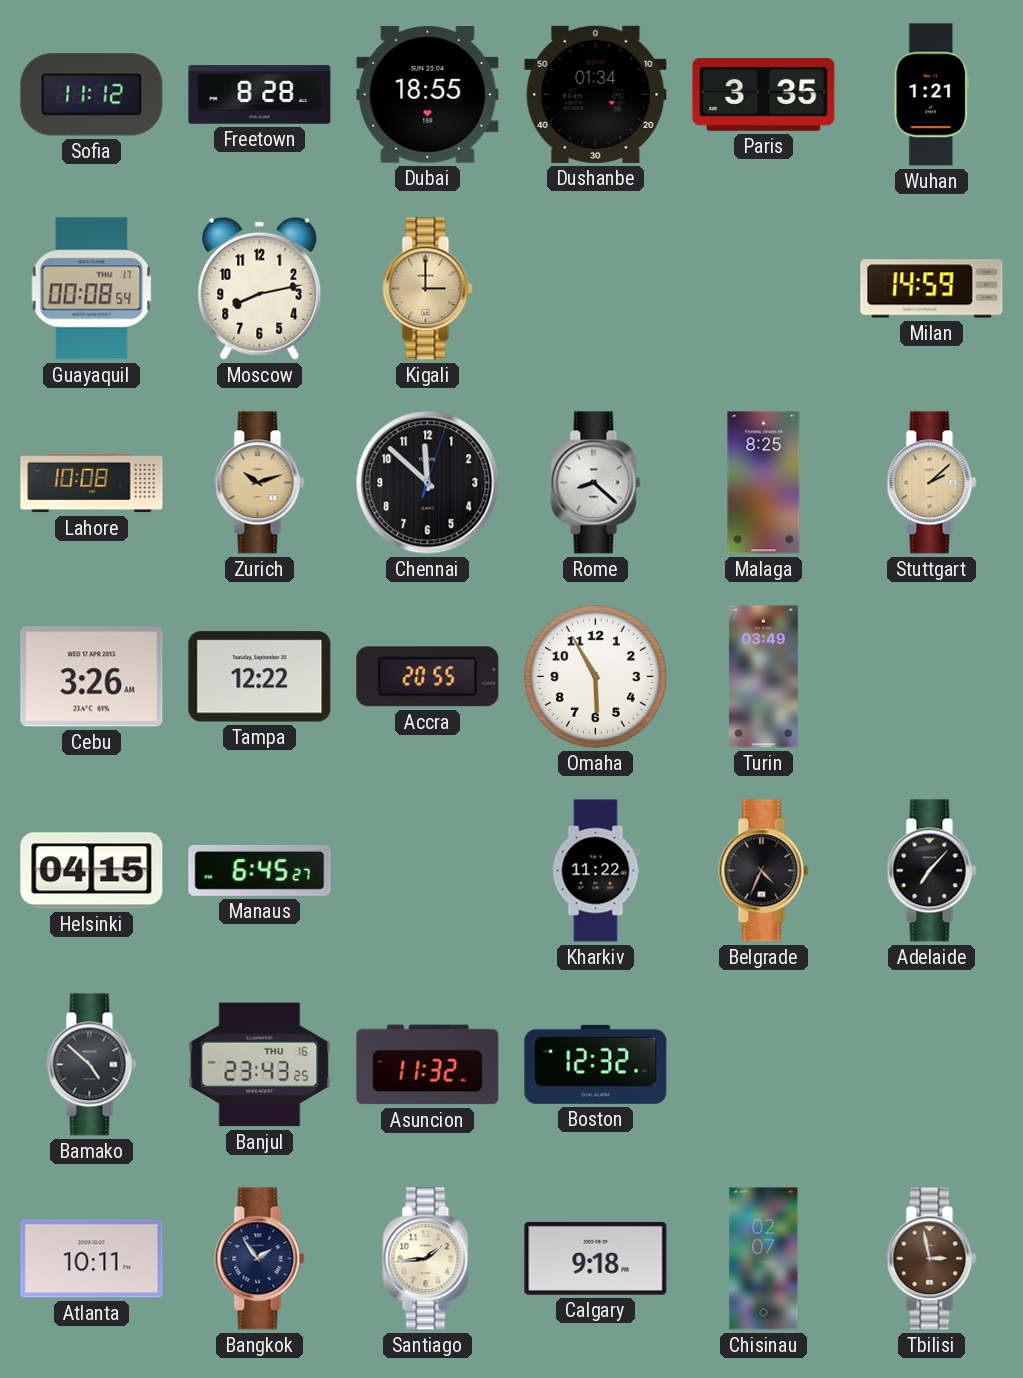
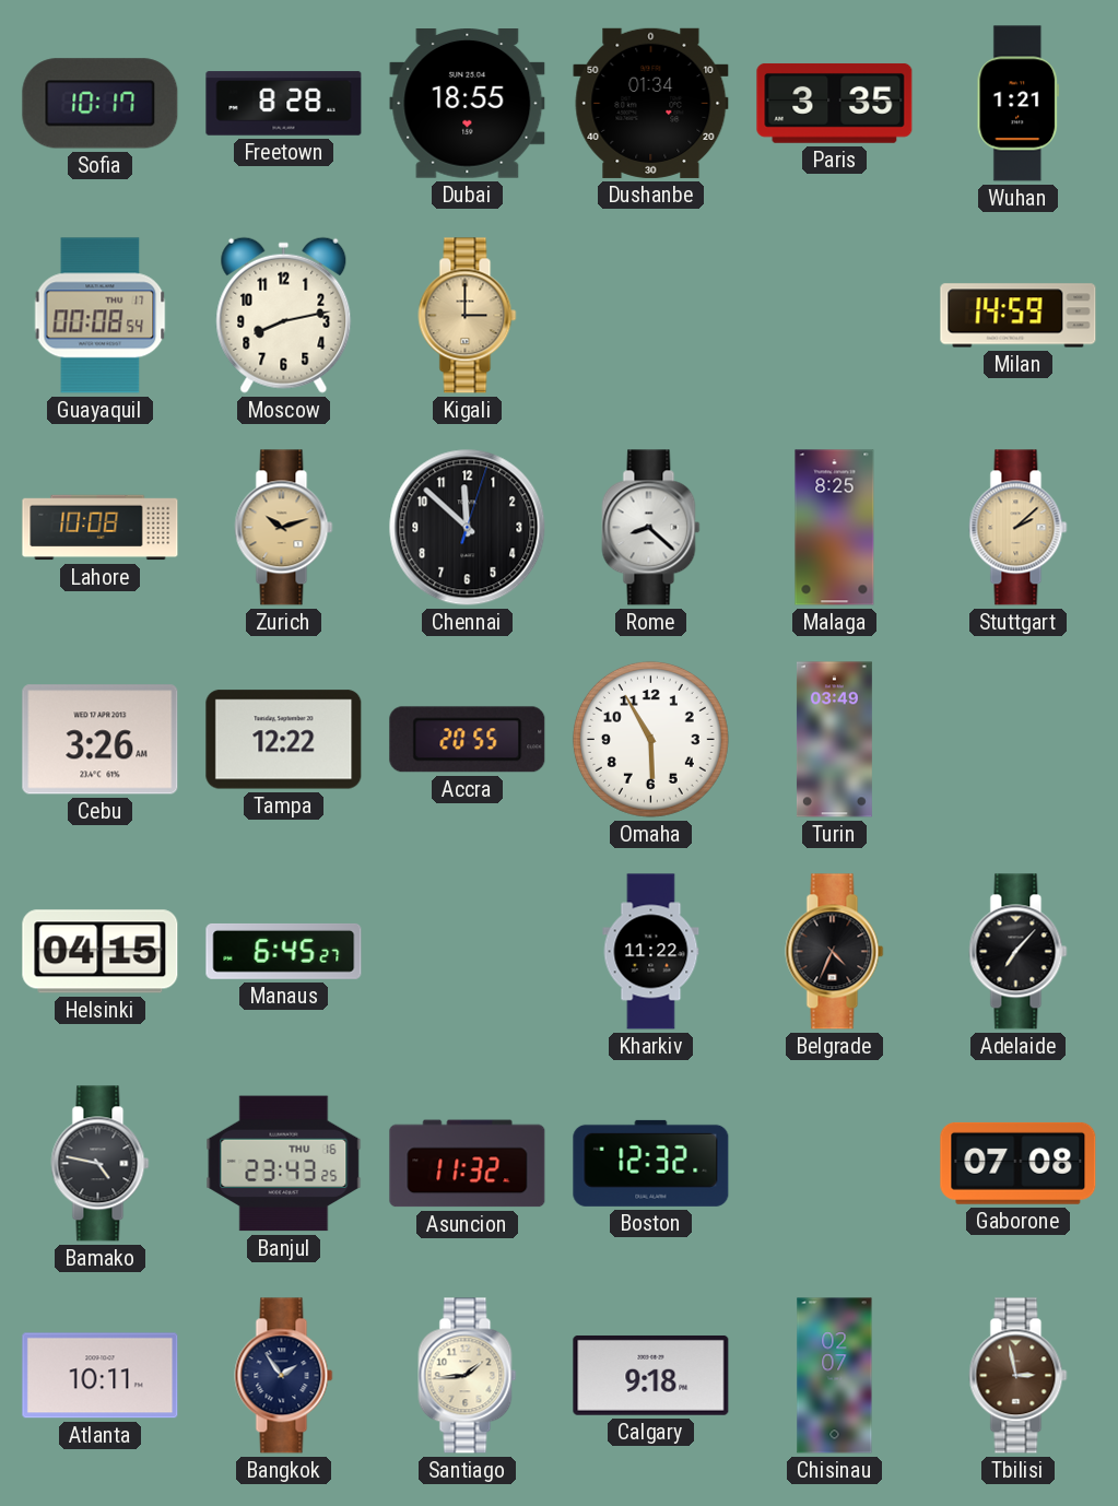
Sofia: 11:12 -> 10:17
Bamako: 4:52 -> 4:47
Gaborone: none -> 07:08
